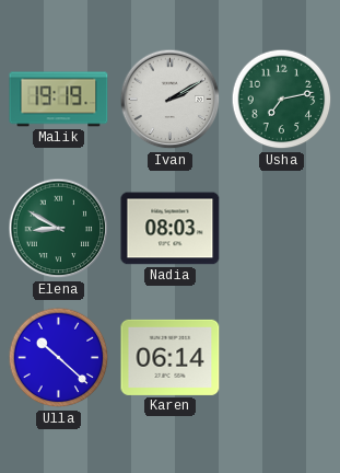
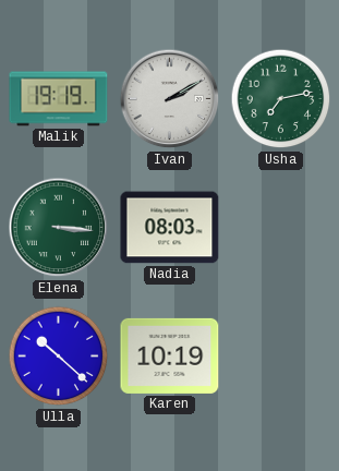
Elena: 8:50 -> 3:16
Karen: 06:14 -> 10:19
